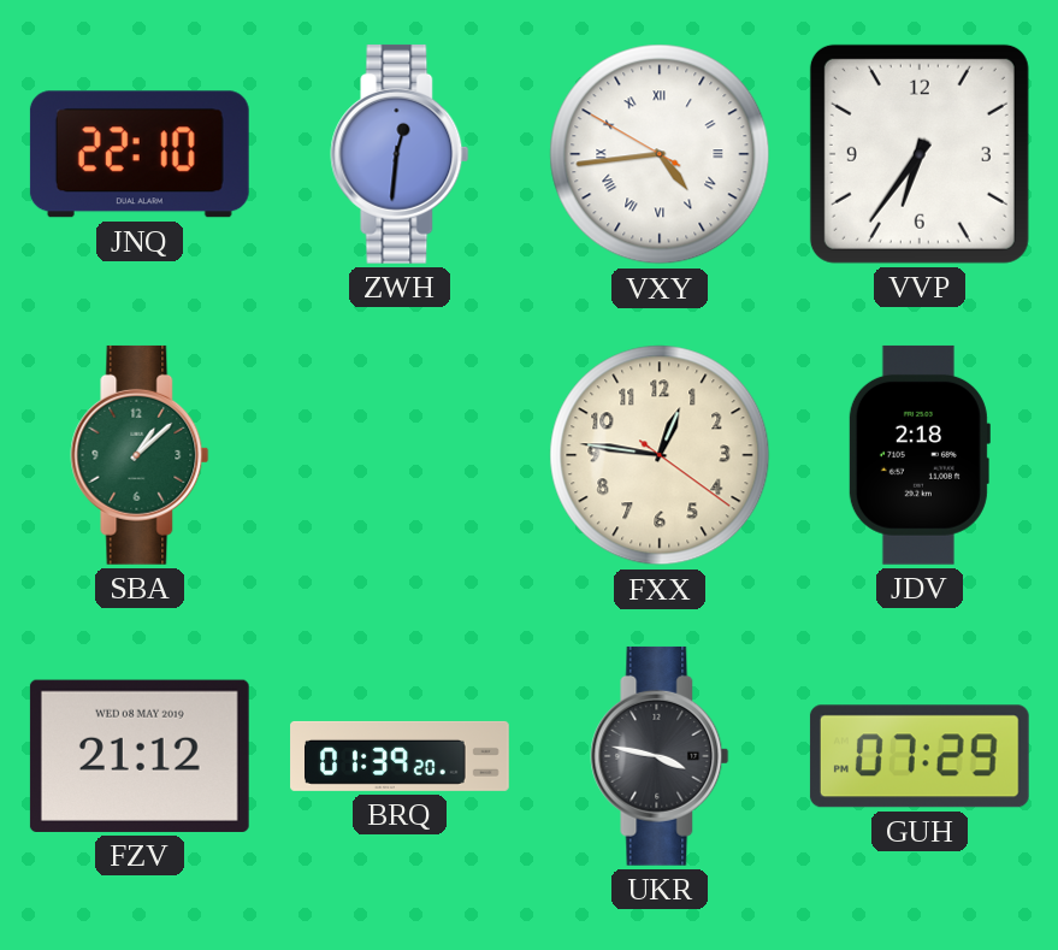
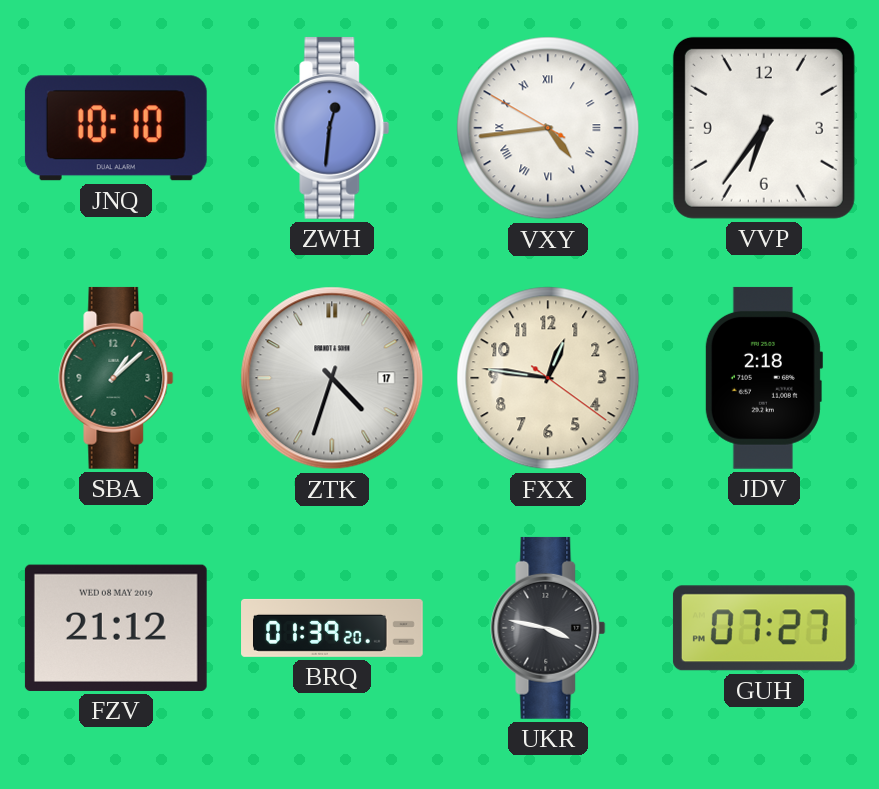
JNQ: 22:10 -> 10:10
ZTK: none -> 4:33
GUH: 07:29 -> 07:27
